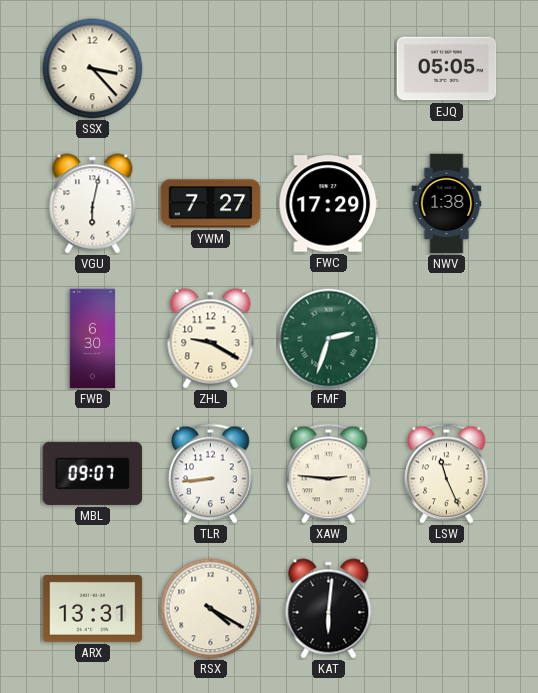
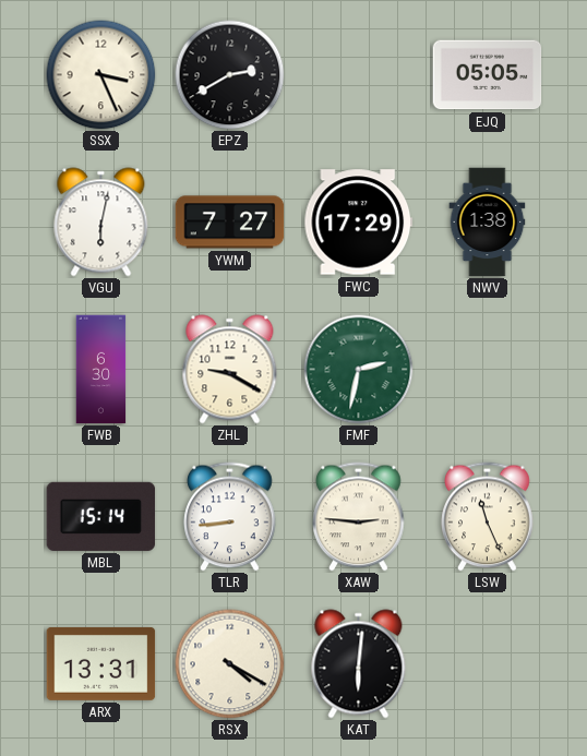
SSX: 3:23 -> 3:26
EPZ: none -> 2:40
FMF: 2:33 -> 2:32
MBL: 09:07 -> 15:14
